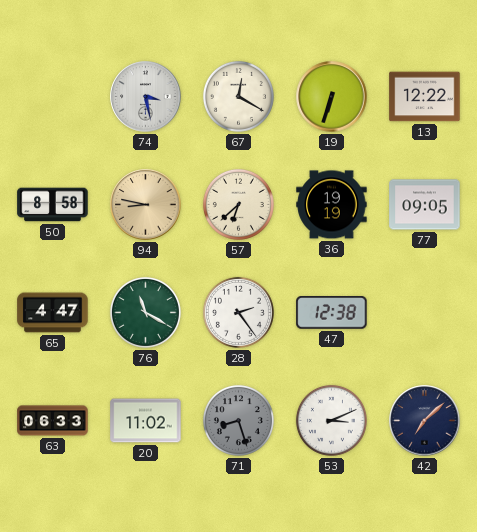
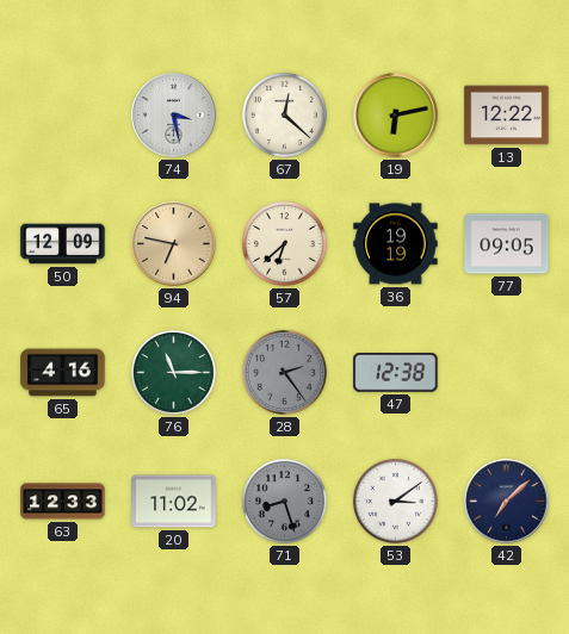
67: 12:20 -> 12:22
19: 6:33 -> 6:13
50: 8:58 -> 12:09
94: 8:47 -> 6:47
65: 4:47 -> 4:16
76: 11:20 -> 11:15
28 dial: white -> grey
63: 06:33 -> 12:33
53: 3:11 -> 3:09
